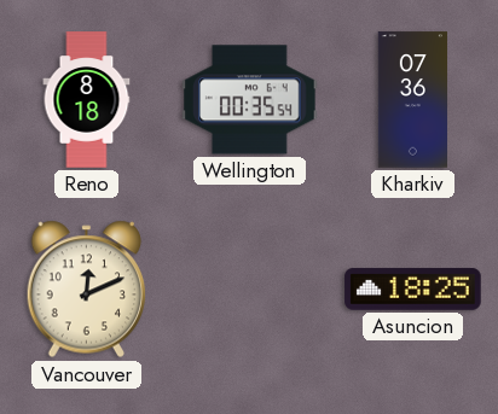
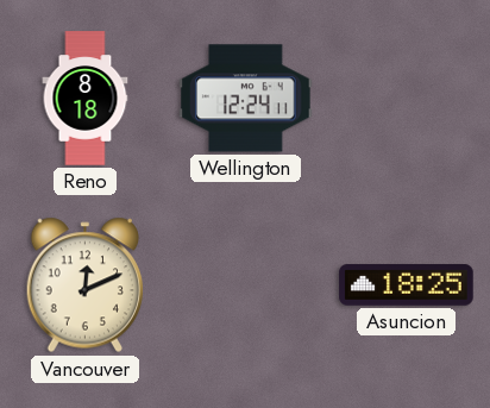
Wellington: 00:35 -> 12:24
Kharkiv: 07:36 -> none
